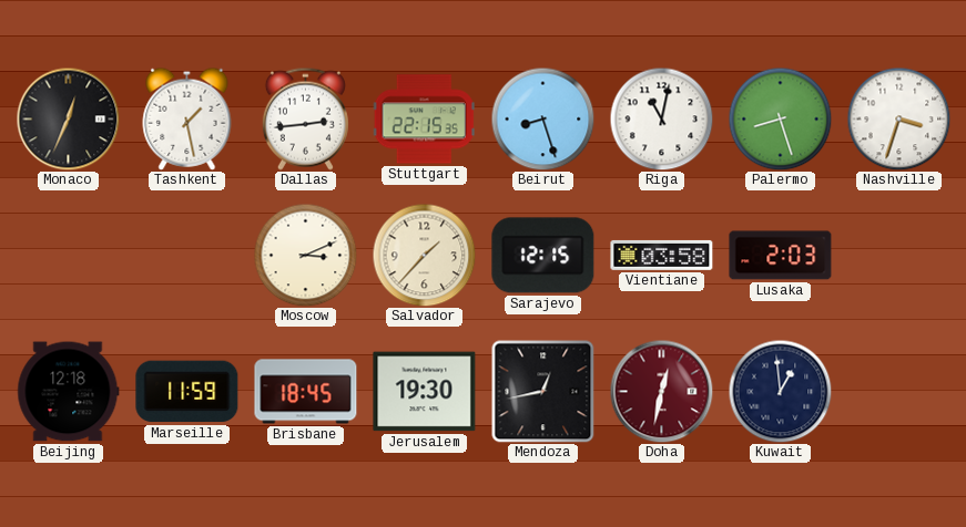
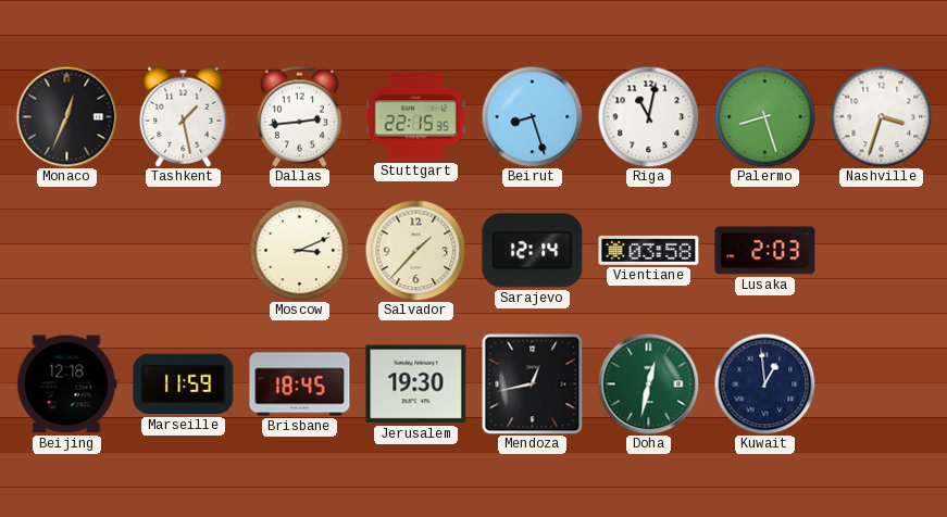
Sarajevo: 12:15 -> 12:14
Doha dial: burgundy -> green
